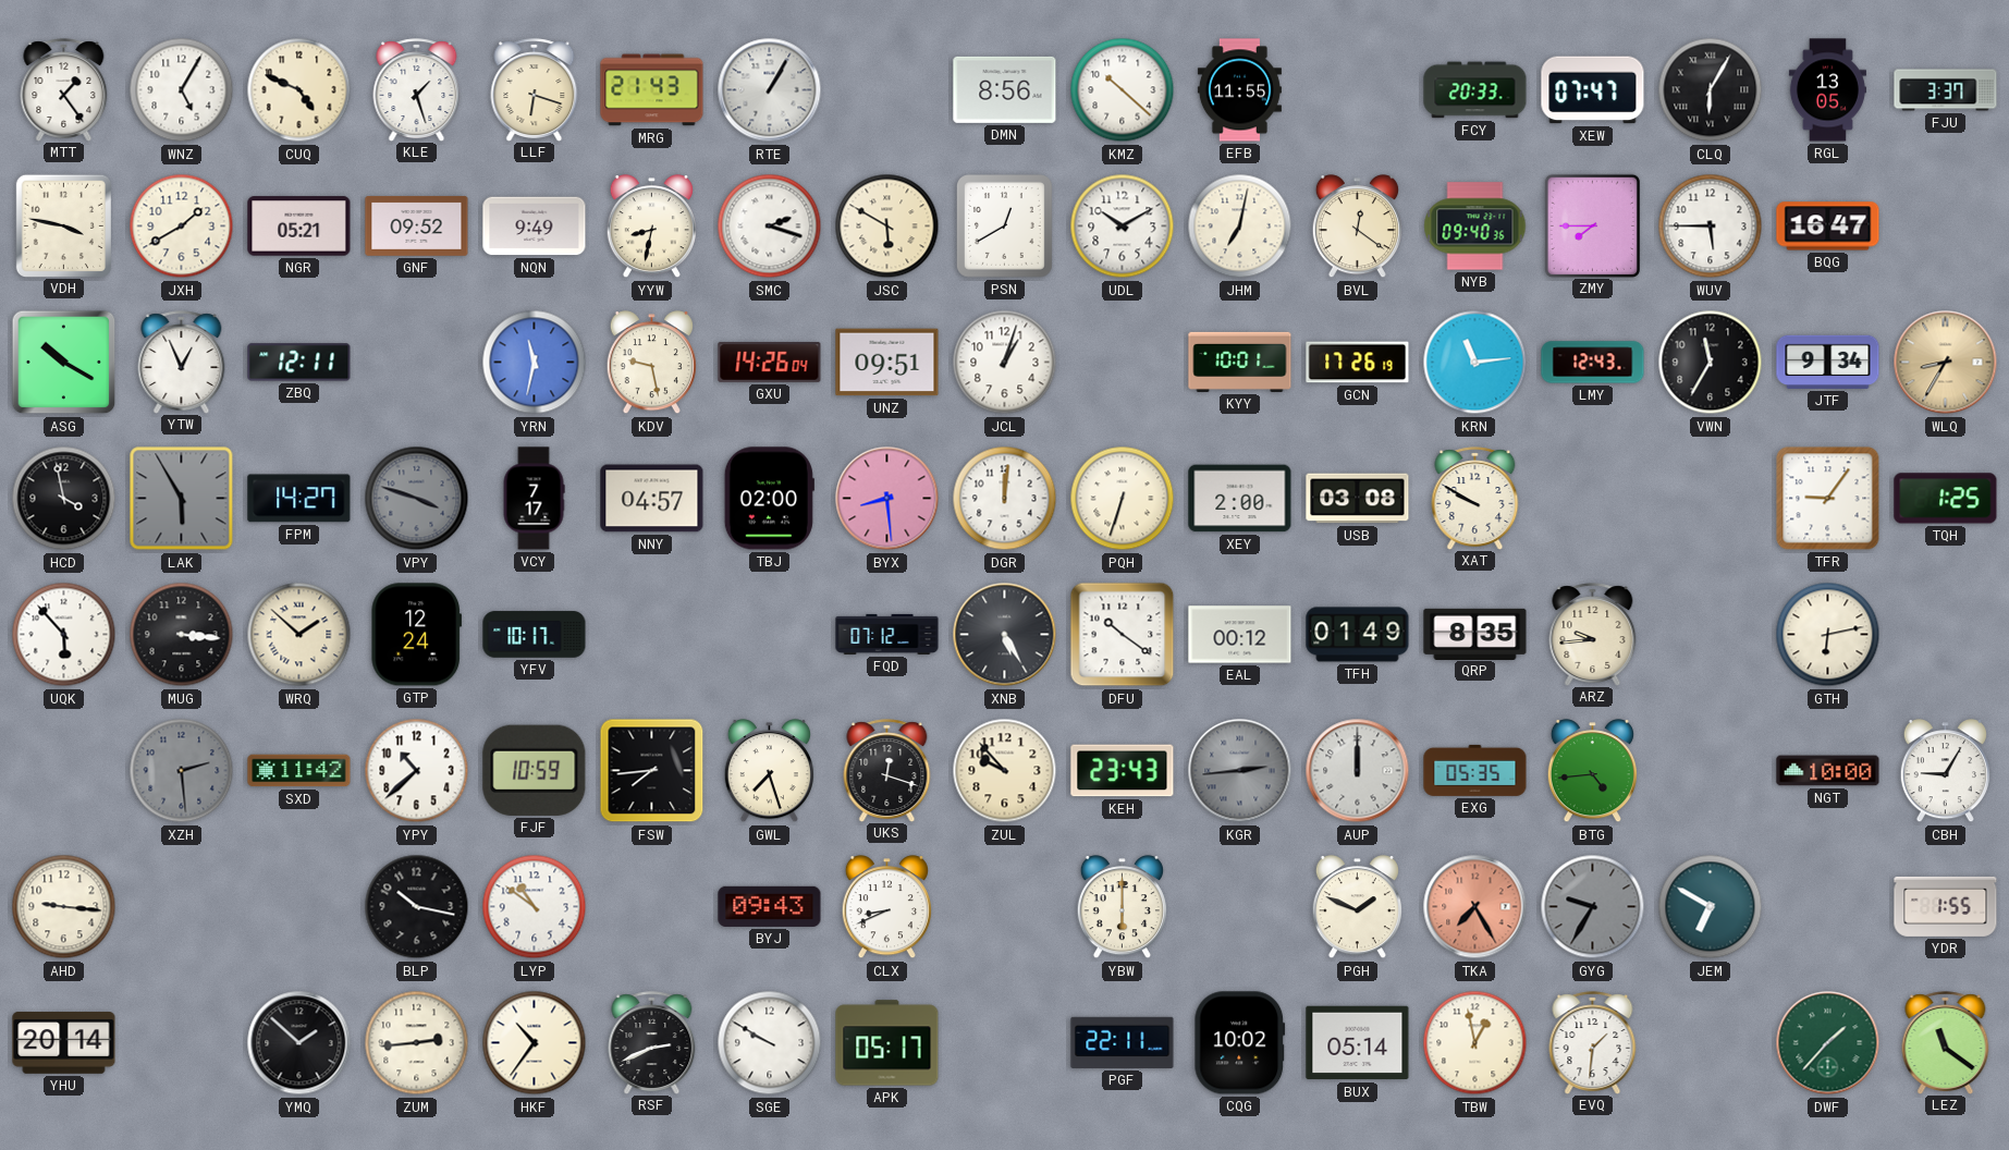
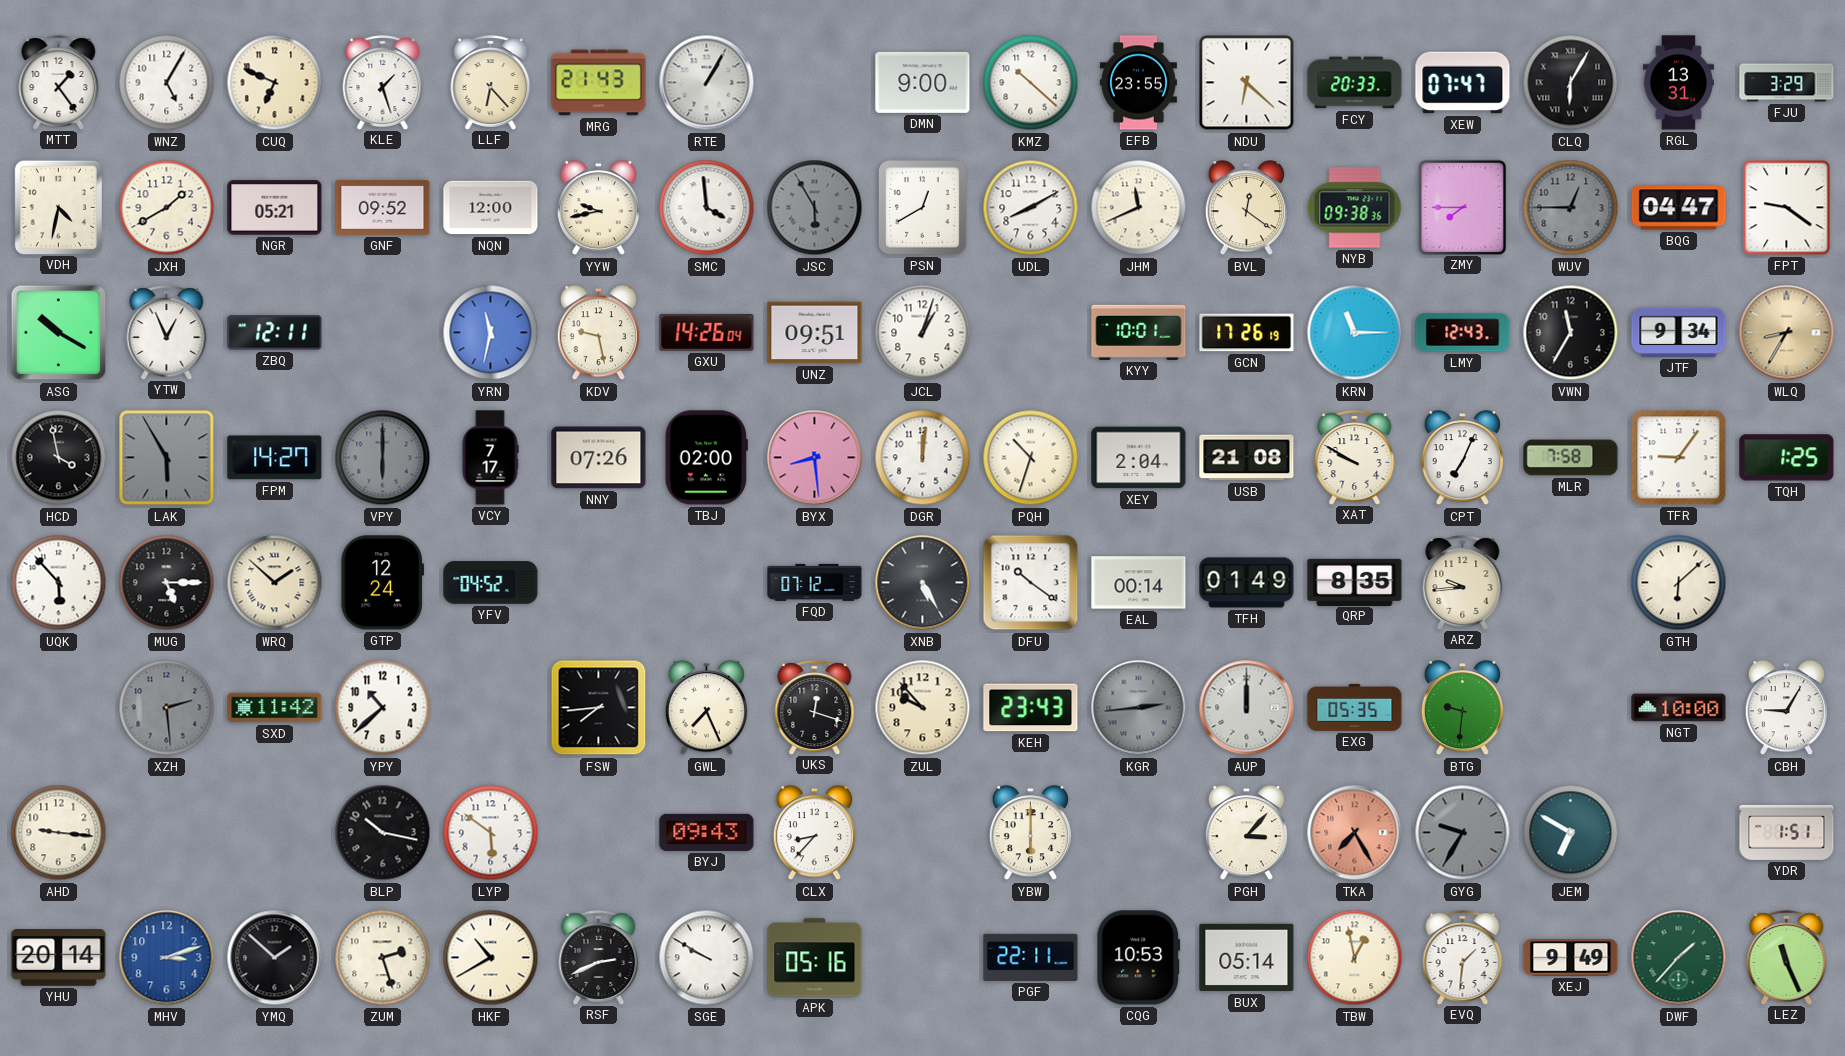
CUQ: 4:49 -> 6:49
LLF: 6:18 -> 6:23
DMN: 8:56 -> 9:00
EFB: 11:55 -> 23:55
NDU: none -> 6:22
RGL: 13:05 -> 13:31
FJU: 3:37 -> 3:29
VDH: 3:47 -> 4:32
NQN: 9:49 -> 12:00
YYW: 8:32 -> 9:43
SMC: 2:18 -> 3:59
JSC: 5:50 -> 5:55
JSC dial: cream -> grey
UDL: 10:10 -> 8:10
JHM: 7:02 -> 11:41
NYB: 09:40 -> 09:38
WUV: 5:45 -> 12:45
WUV dial: white -> grey
BQG: 16:47 -> 04:47
FPT: none -> 9:21
KRN: 11:14 -> 11:15
VPY: 3:48 -> 6:00
NNY: 04:57 -> 07:26
PQH: 6:33 -> 10:33
XEY: 2:00 -> 2:04
USB: 03:08 -> 21:08
CPT: none -> 7:04
MLR: none -> 7:58
MUG: 3:16 -> 5:15
YFV: 10:17 -> 04:52
EAL: 00:12 -> 00:14
GTH: 6:13 -> 6:08
FJF: 10:59 -> none
GWL: 7:27 -> 7:26
BTG: 4:44 -> 9:31
LYP: 10:51 -> 5:51
CLX: 8:41 -> 8:37
PGH: 1:49 -> 3:07
YDR: 1:55 -> 1:51
MHV: none -> 3:12
ZUM: 2:44 -> 2:27
HKF: 10:36 -> 10:40
APK: 05:17 -> 05:16
CQG: 10:02 -> 10:53
XEJ: none -> 9:49
LEZ: 11:21 -> 11:26
